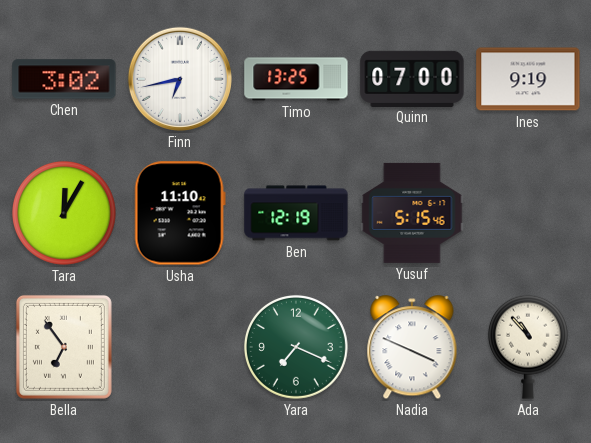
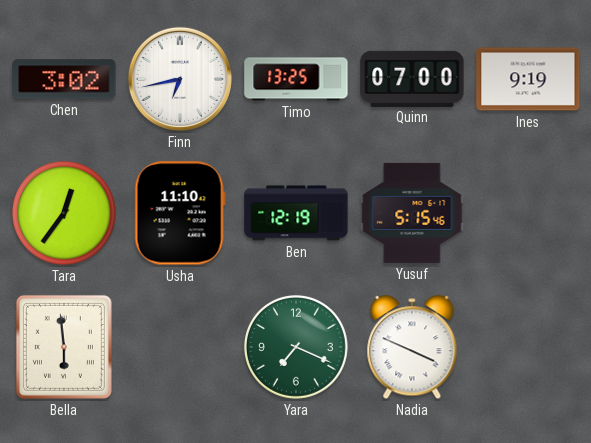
Tara: 12:05 -> 12:36
Bella: 6:54 -> 5:59
Ada: 10:53 -> none
